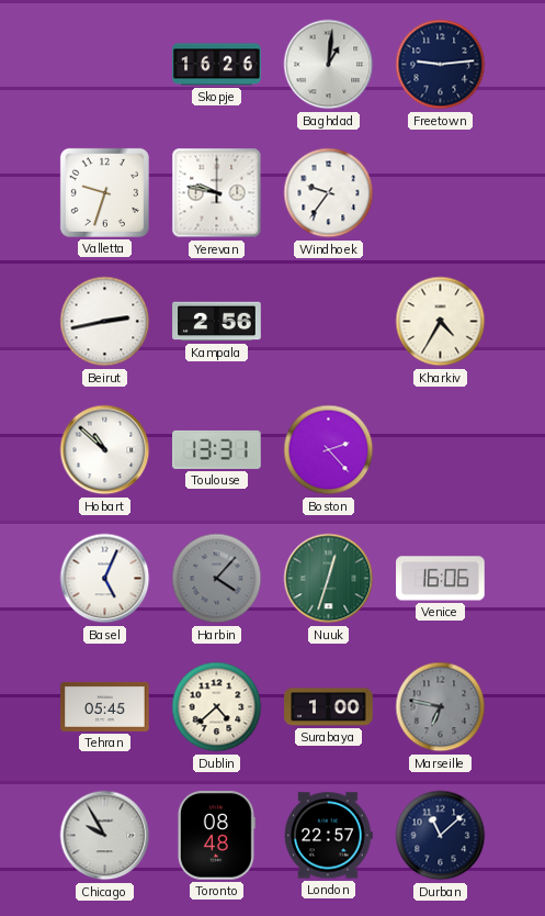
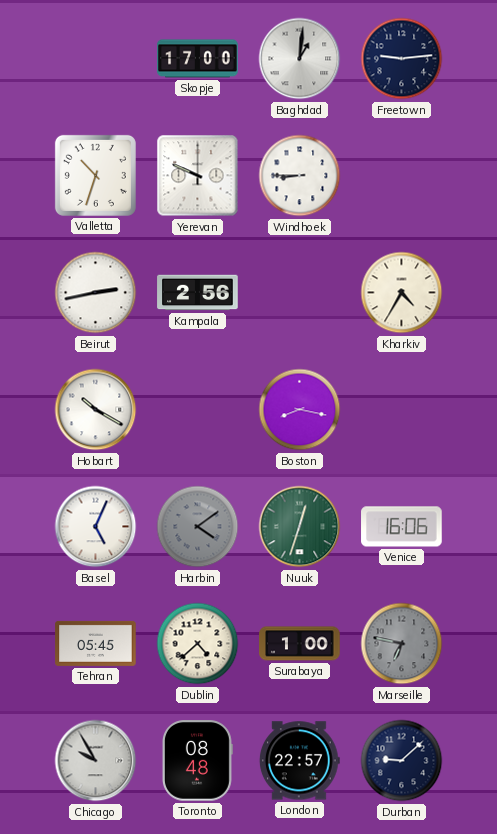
Skopje: 16:26 -> 17:00
Valletta: 9:33 -> 10:33
Yerevan: 9:47 -> 9:49
Windhoek: 9:36 -> 8:45
Hobart: 10:52 -> 10:20
Toulouse: 13:31 -> none
Boston: 2:23 -> 8:17
Harbin: 4:07 -> 4:09
Durban: 11:08 -> 9:08
